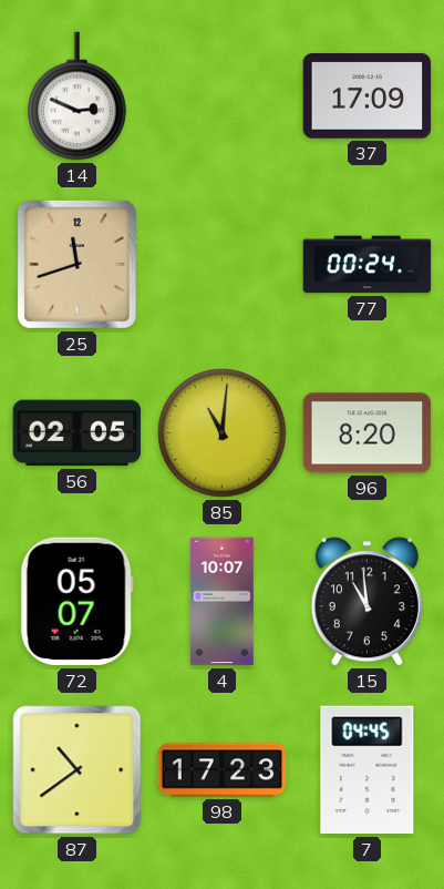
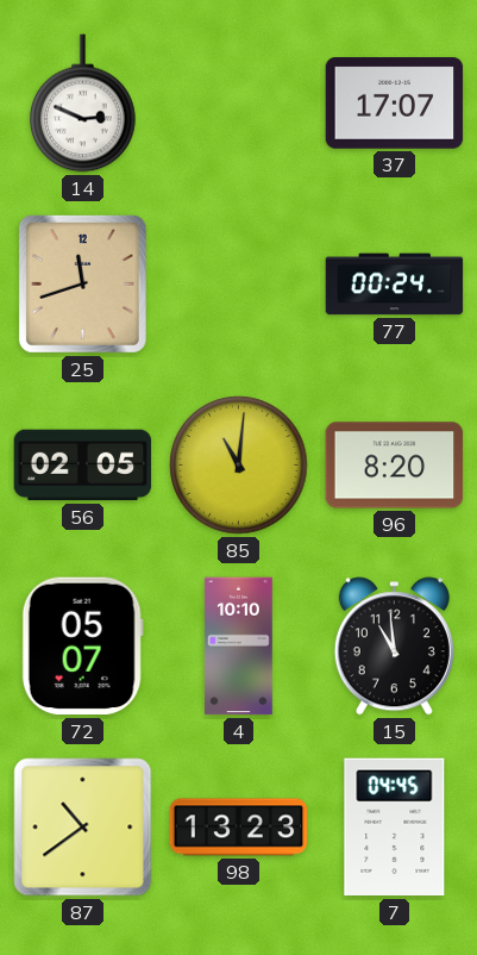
37: 17:09 -> 17:07
4: 10:07 -> 10:10
98: 17:23 -> 13:23
